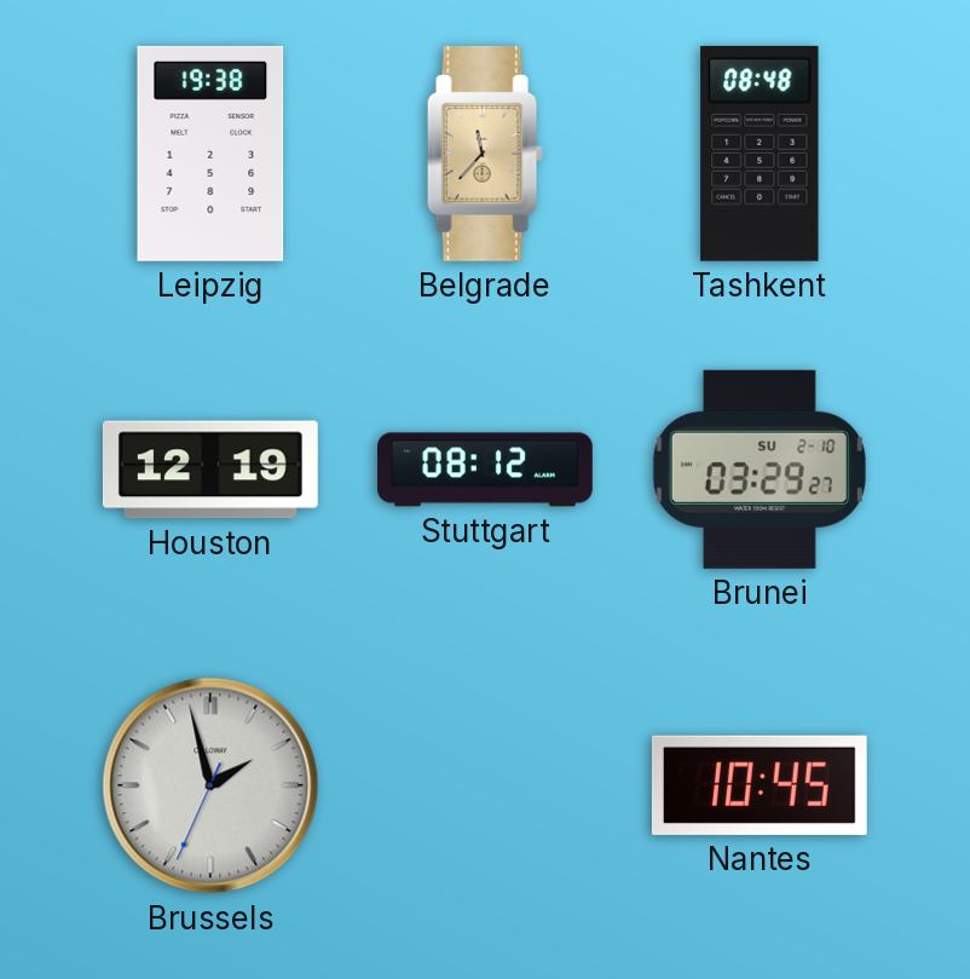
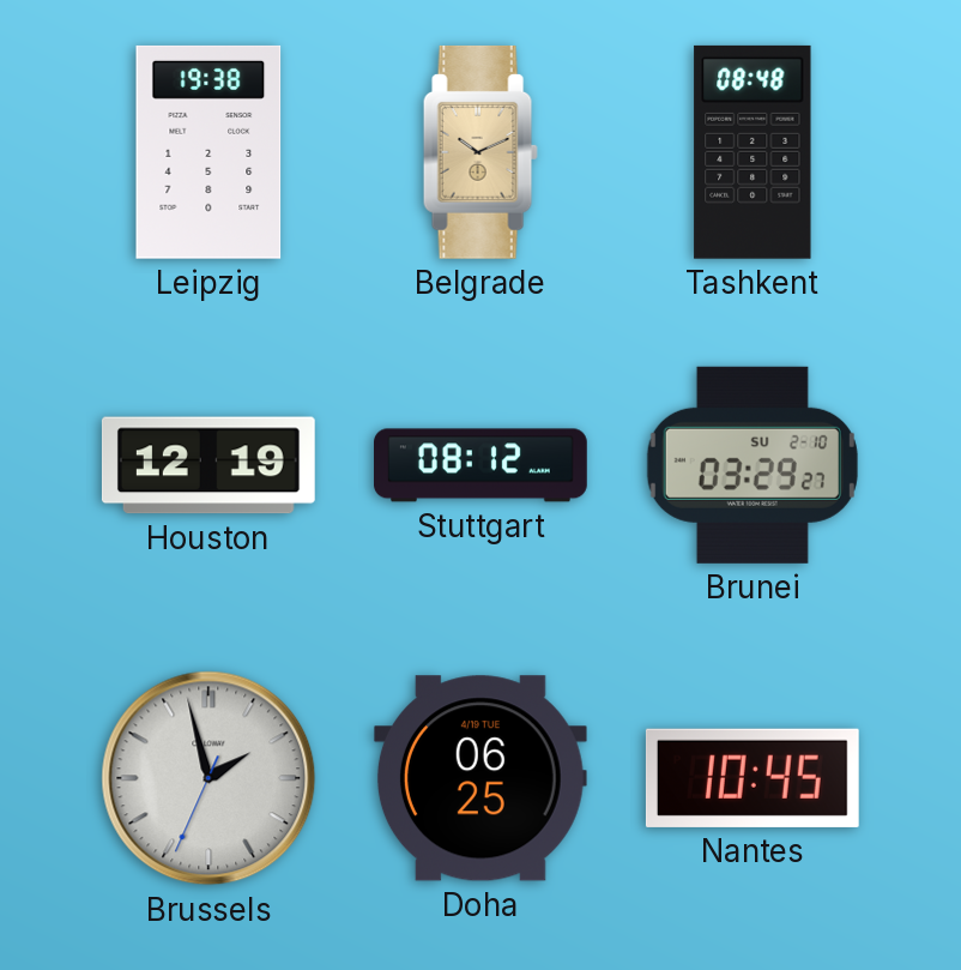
Belgrade: 11:37 -> 10:11
Doha: none -> 06:25
